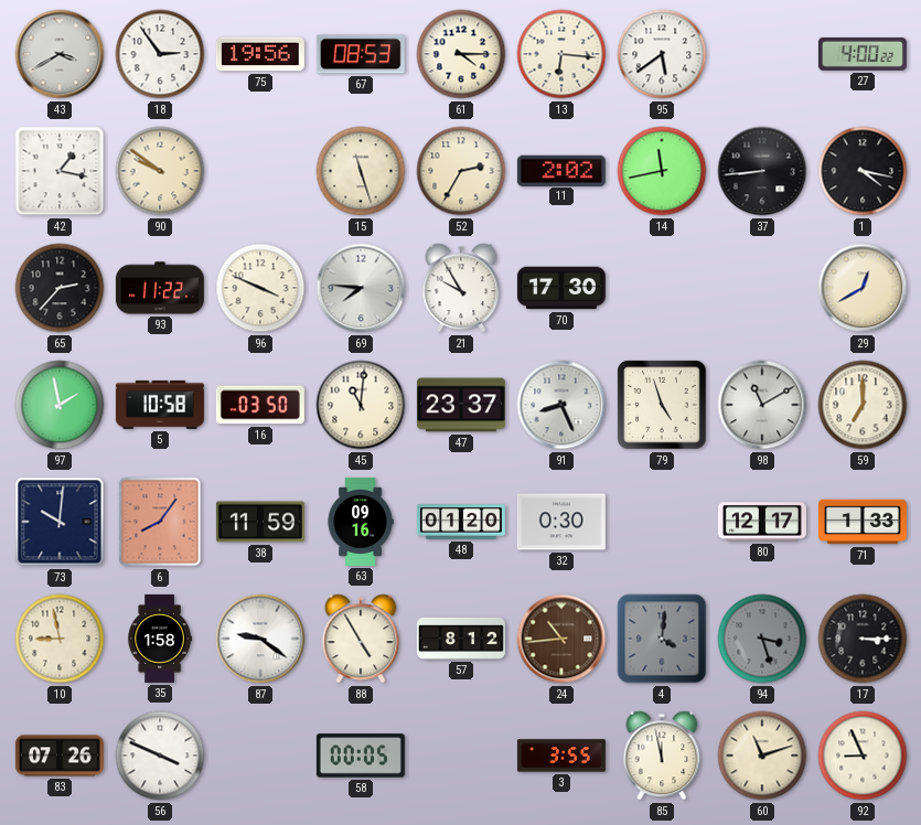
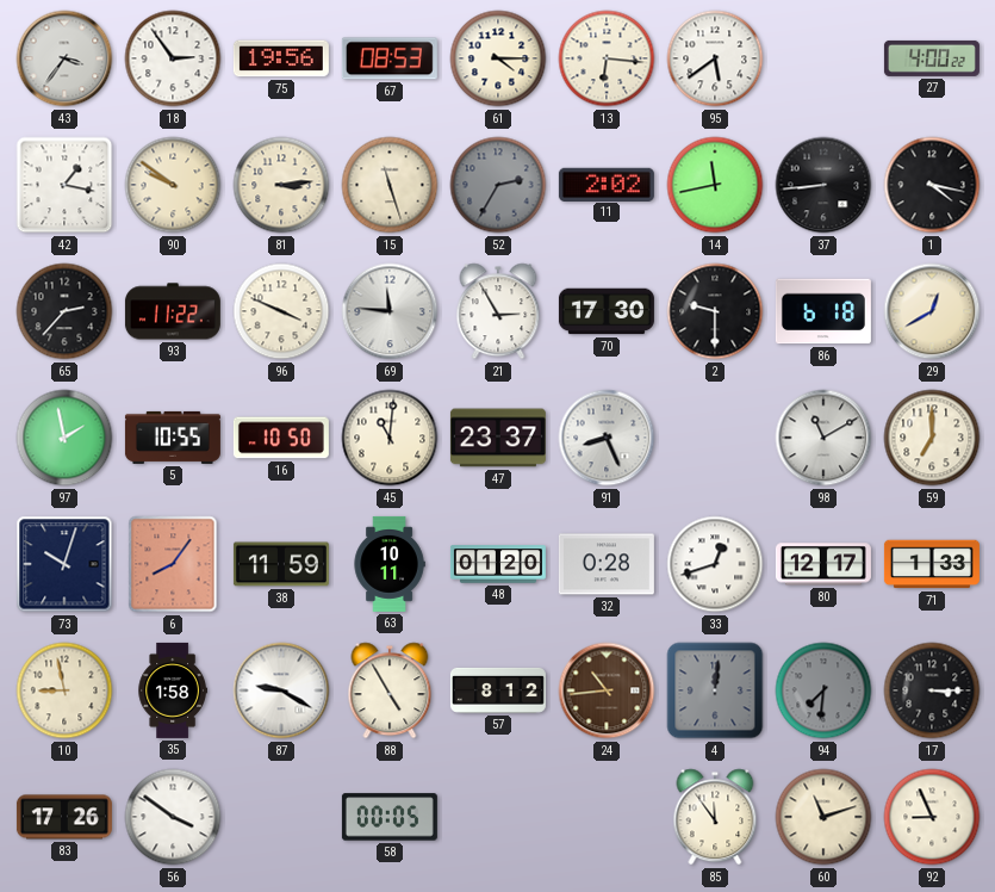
43: 3:40 -> 3:36
81: none -> 3:14
52 dial: cream -> grey
69: 7:46 -> 11:46
21: 9:55 -> 2:55
2: none -> 9:30
86: none -> 6:18
5: 10:58 -> 10:55
16: 03:50 -> 10:50
79: 4:57 -> none
73: 10:01 -> 10:03
63: 09:16 -> 10:11
32: 0:30 -> 0:28
33: none -> 12:42
87: 9:21 -> 9:20
4: 4:01 -> 12:01
94: 3:27 -> 7:31
83: 07:26 -> 17:26
56: 3:49 -> 3:51
3: 3:55 -> none
85: 11:58 -> 11:54
